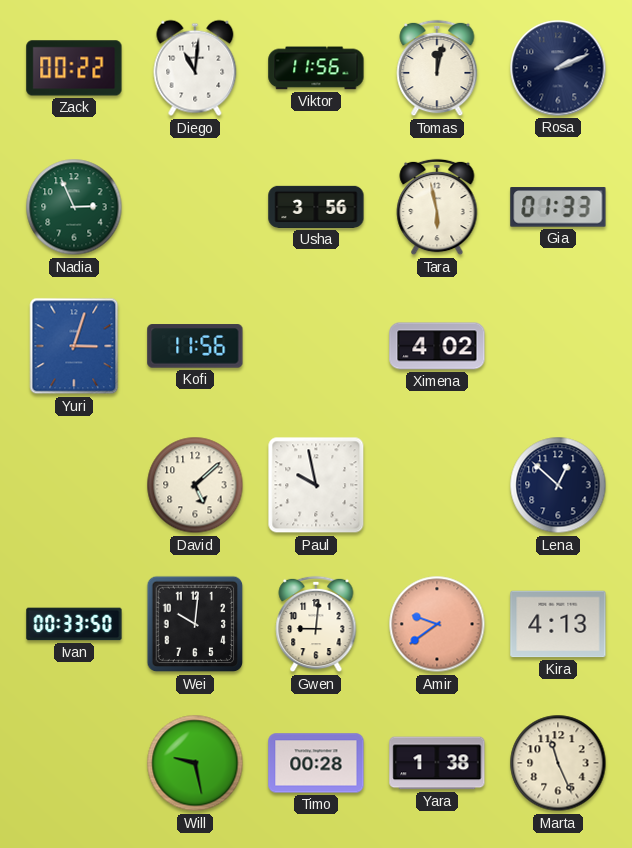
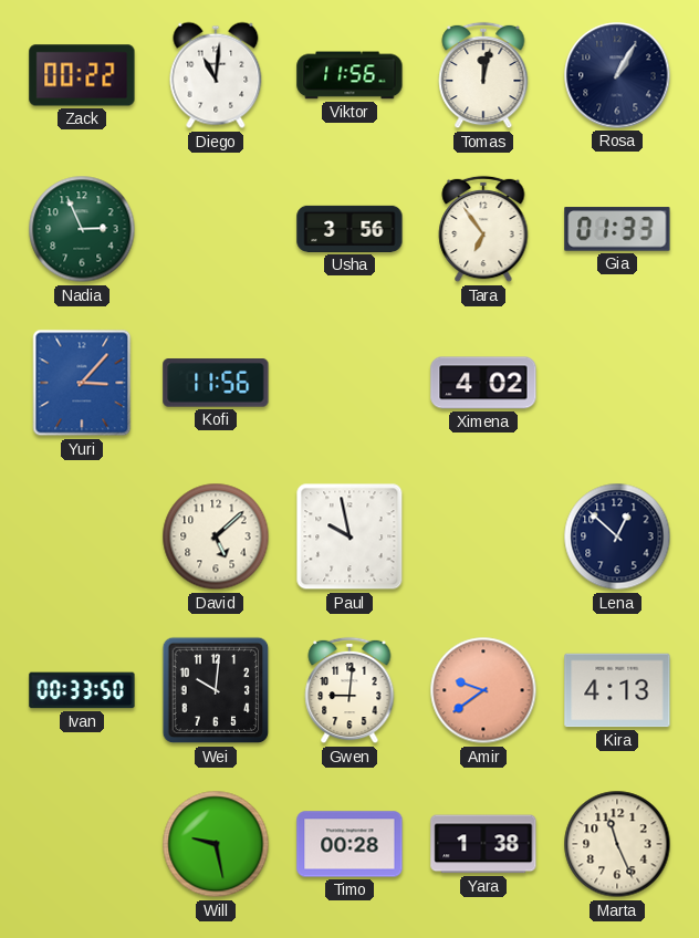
Rosa: 2:11 -> 1:05
Tara: 5:58 -> 6:54
Yuri: 3:03 -> 3:07
